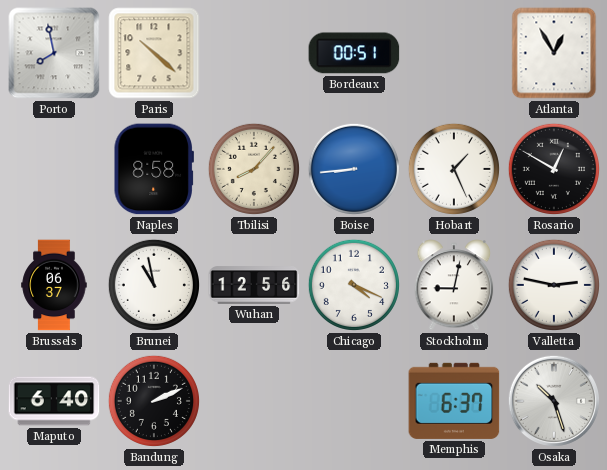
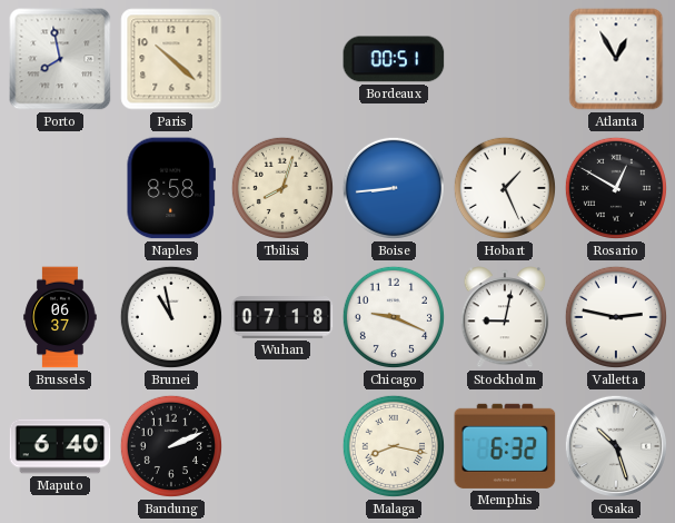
Tbilisi: 8:07 -> 8:03
Wuhan: 12:56 -> 07:18
Chicago: 4:19 -> 9:19
Malaga: none -> 8:17
Memphis: 6:37 -> 6:32
